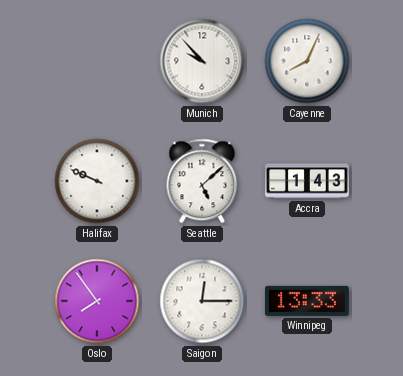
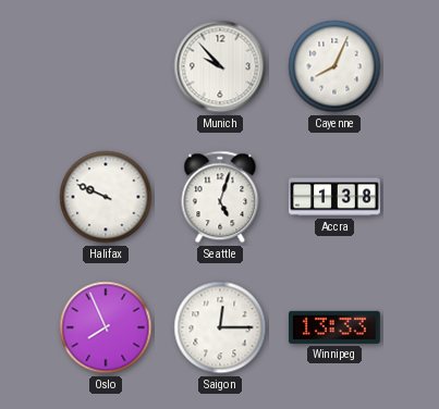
Seattle: 5:08 -> 5:03
Accra: 1:43 -> 1:38
Oslo: 7:54 -> 7:56
